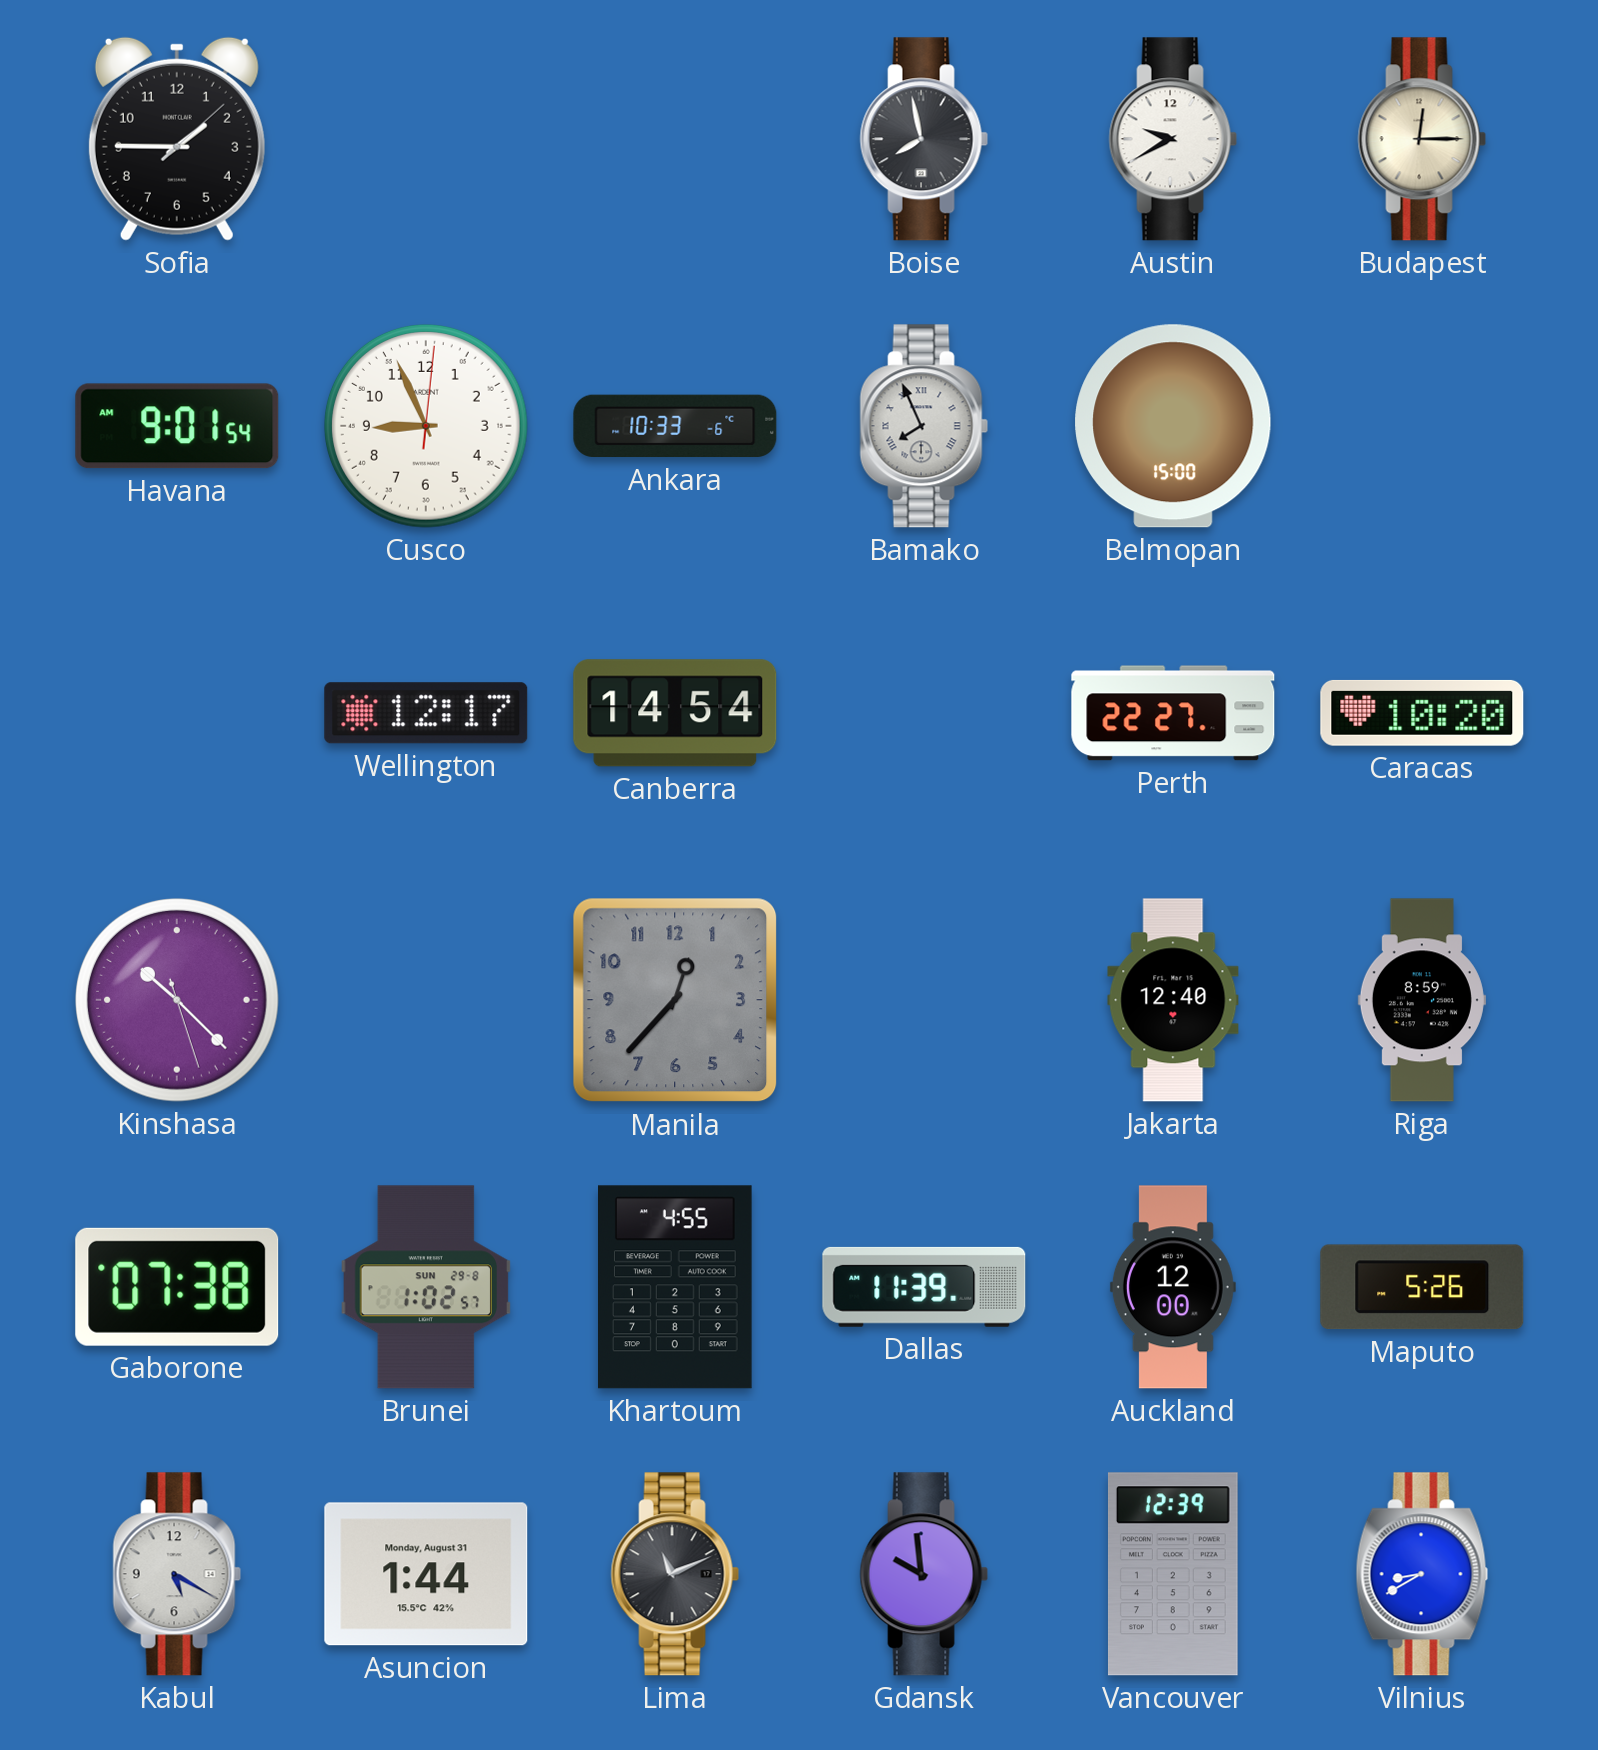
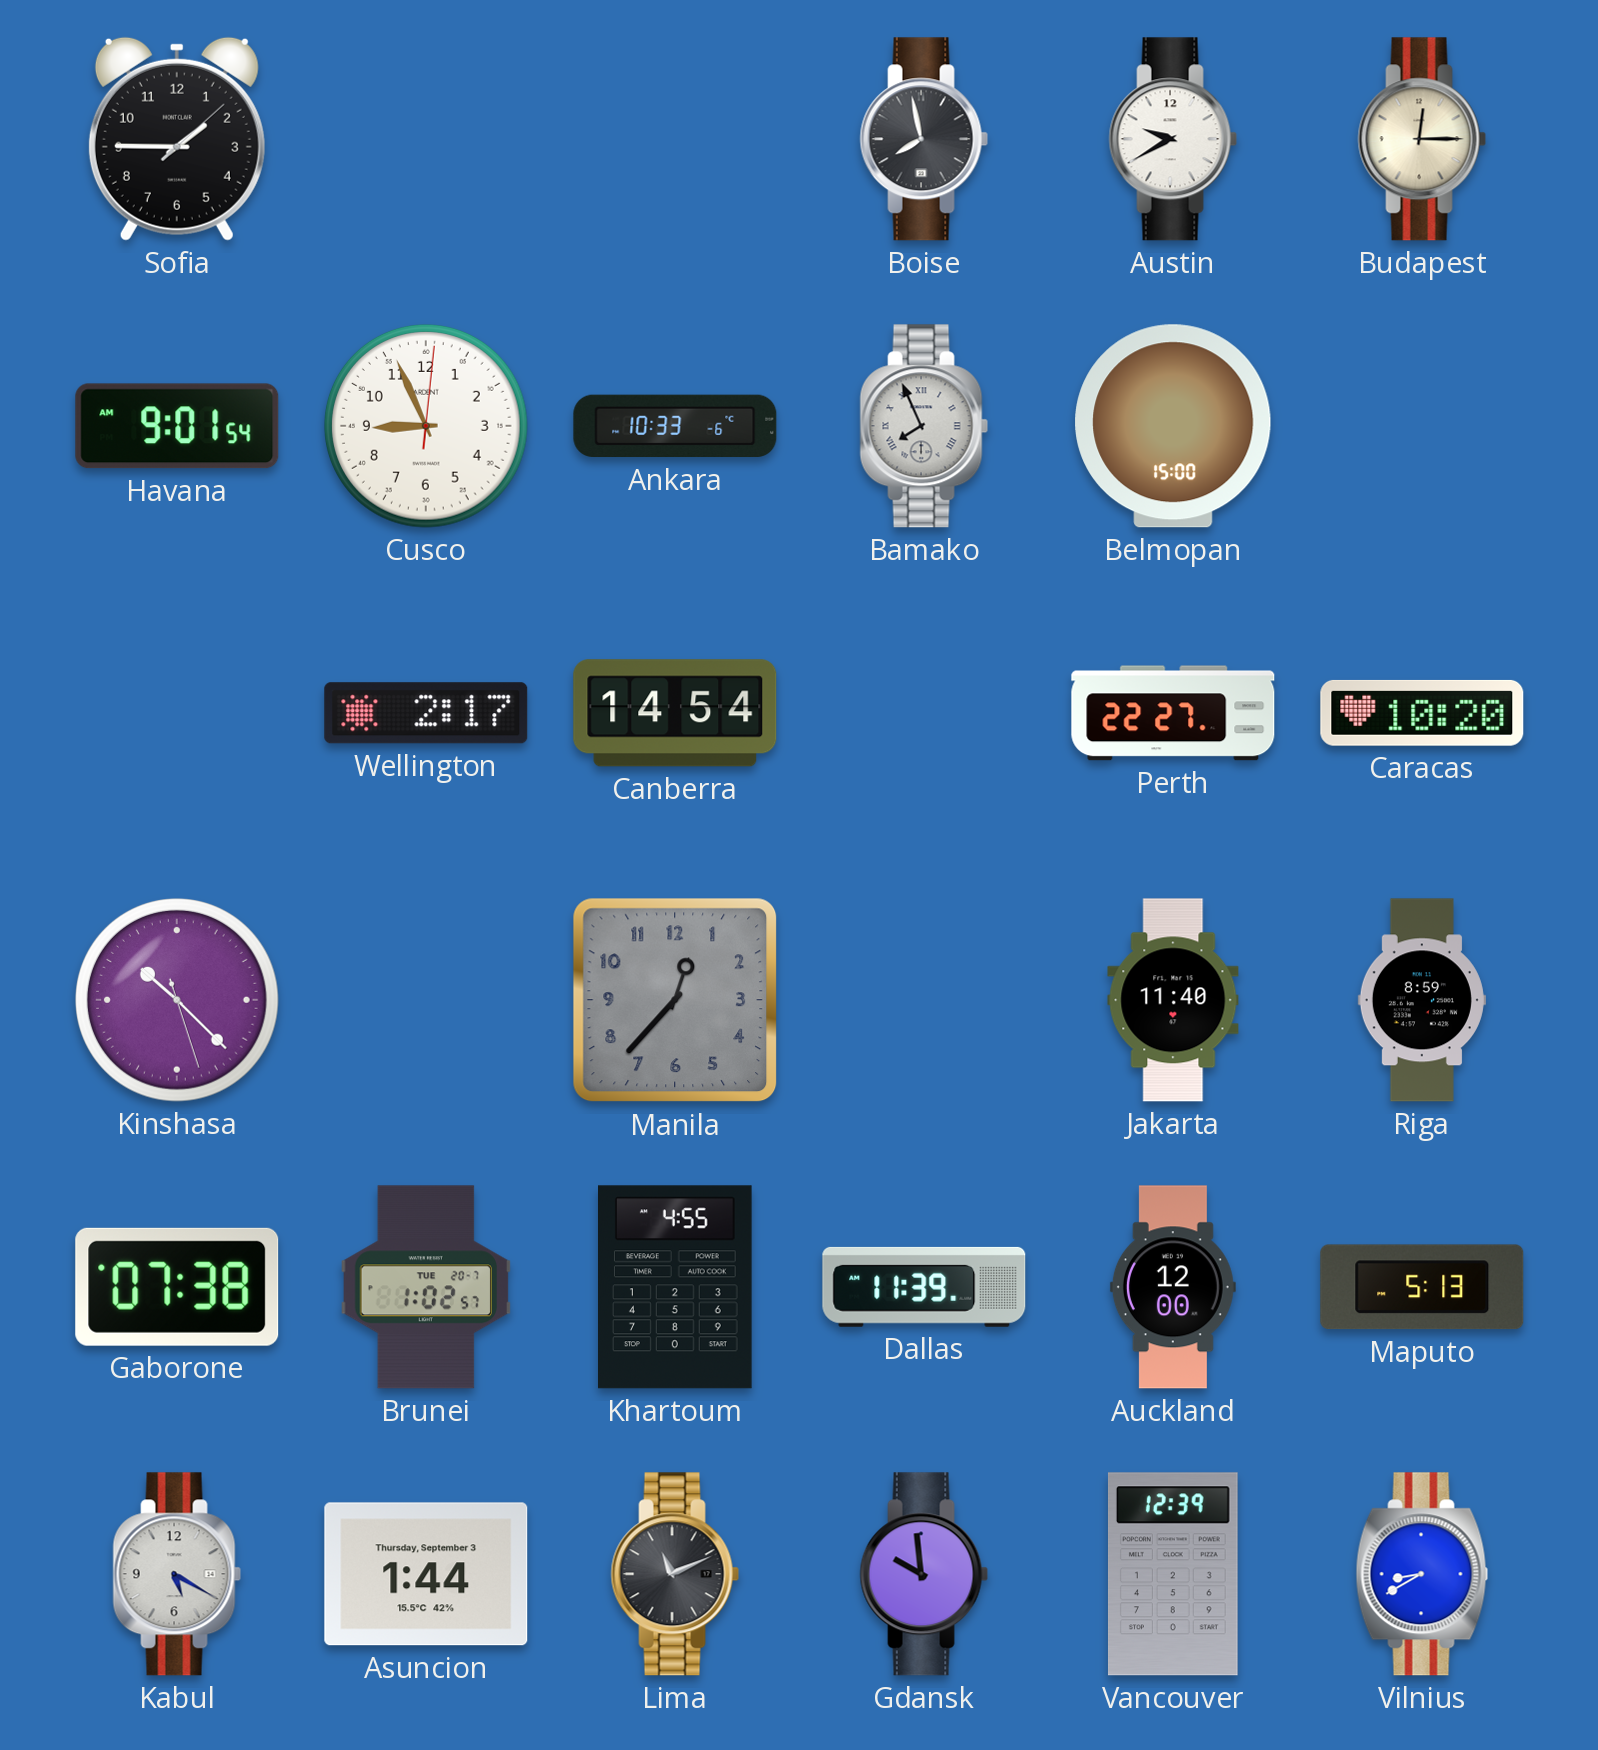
Wellington: 12:17 -> 2:17
Jakarta: 12:40 -> 11:40
Brunei date: SUN 29-8 -> TUE 20-7
Maputo: 5:26 -> 5:13
Asuncion date: Monday, August 31 -> Thursday, September 3
